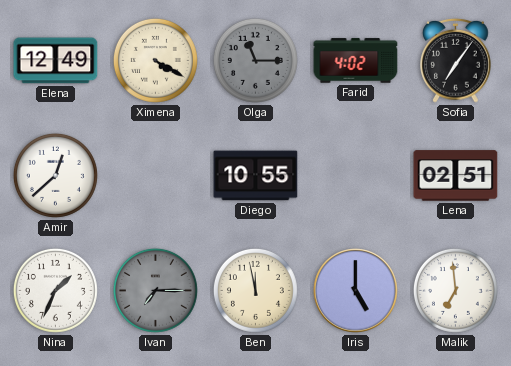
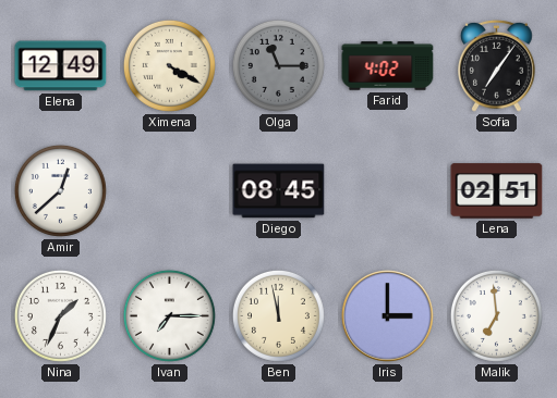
Diego: 10:55 -> 08:45
Ivan dial: grey -> white
Iris: 5:00 -> 3:00
